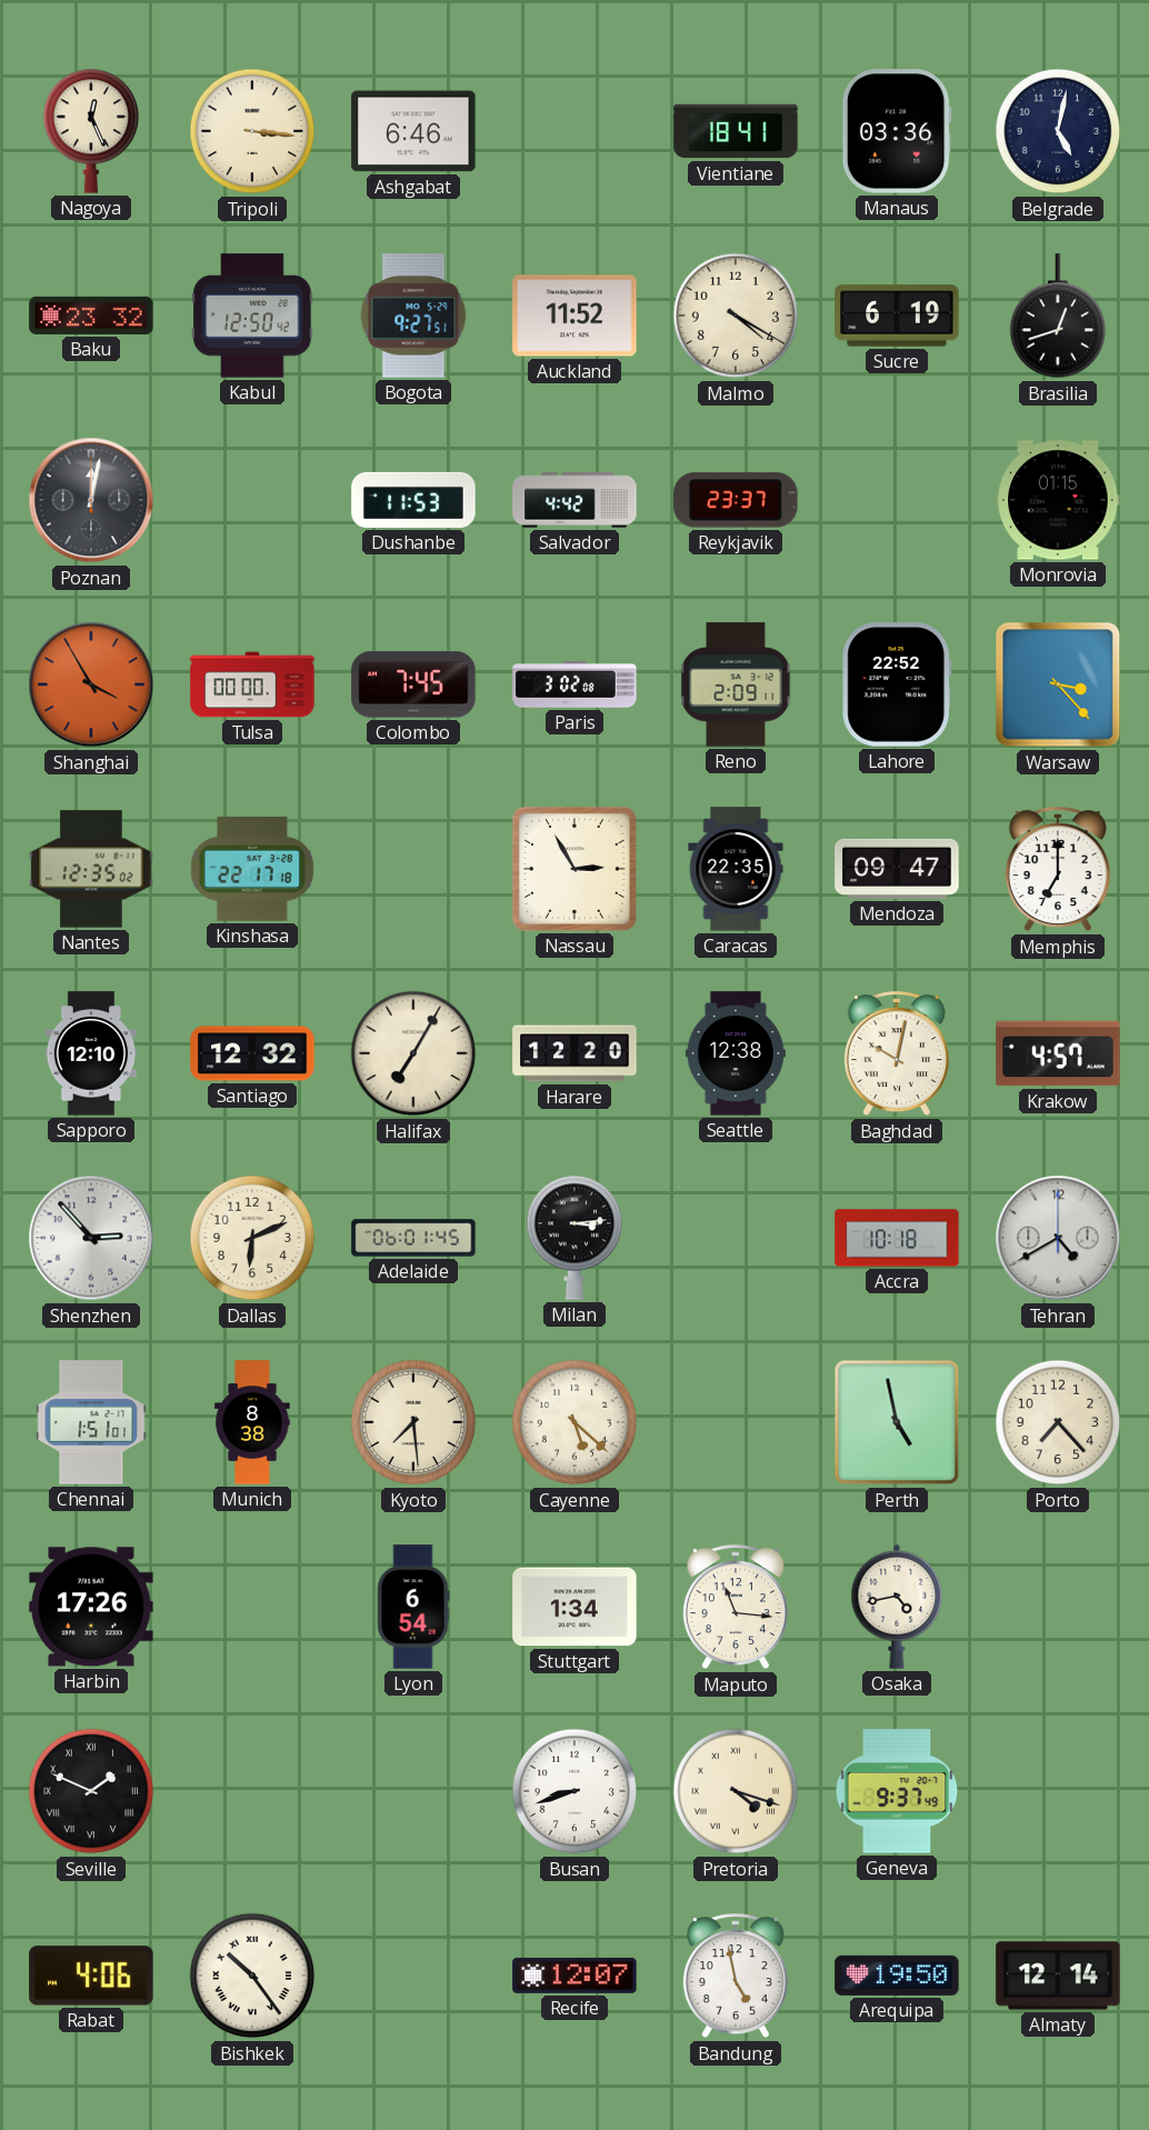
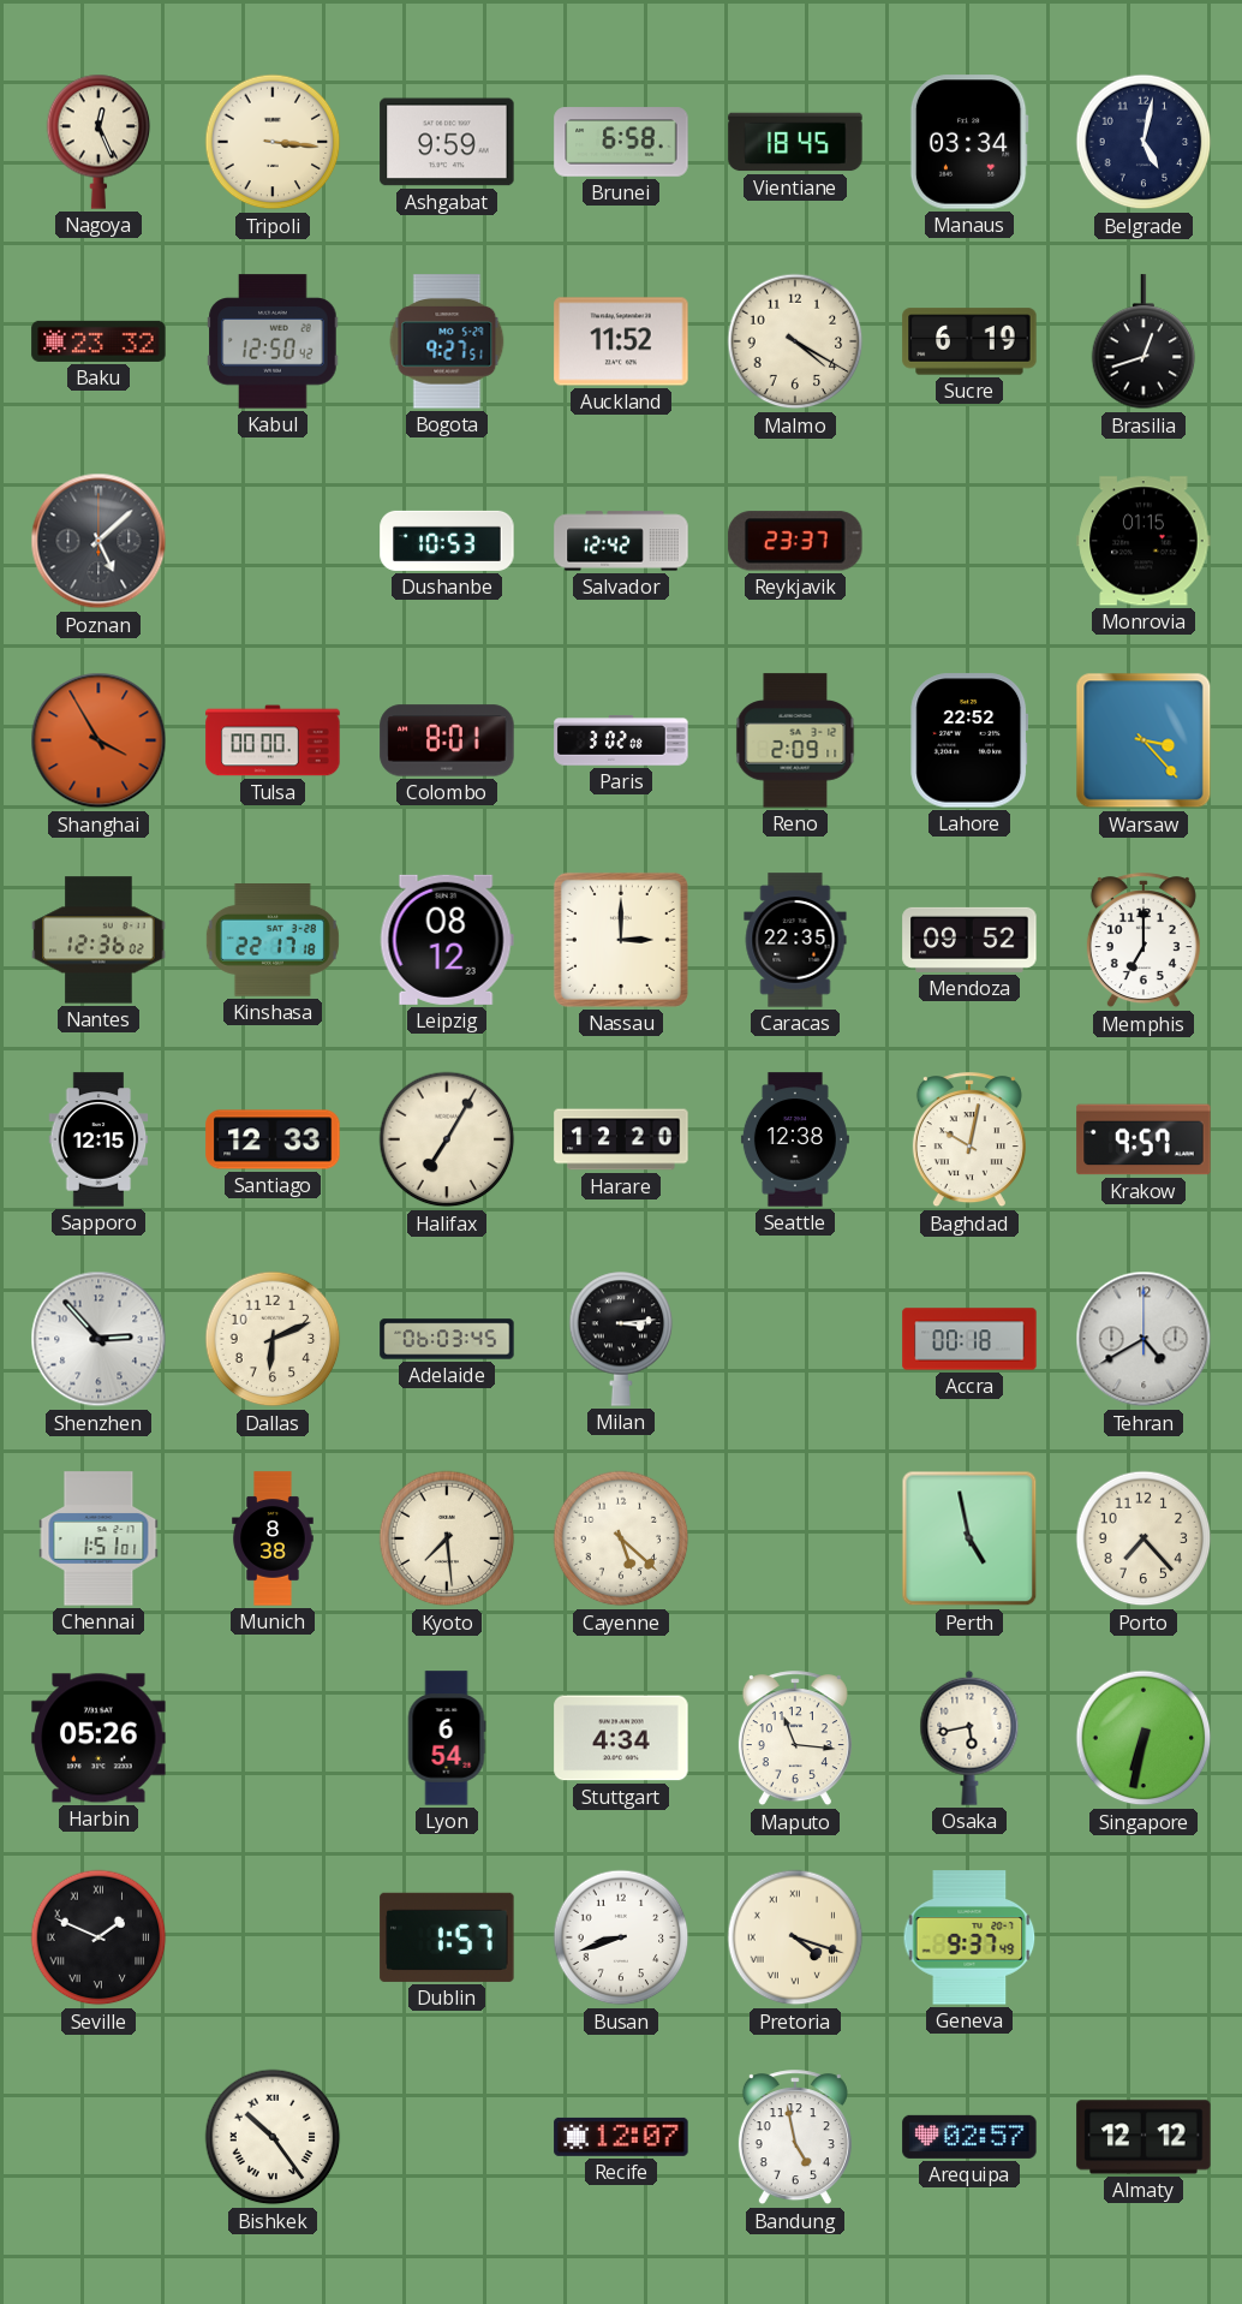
Ashgabat: 6:46 -> 9:59
Brunei: none -> 6:58
Vientiane: 18:41 -> 18:45
Manaus: 03:36 -> 03:34
Poznan: 12:02 -> 5:08
Dushanbe: 11:53 -> 10:53
Salvador: 4:42 -> 12:42
Colombo: 7:45 -> 8:01
Nantes: 12:35 -> 12:36
Leipzig: none -> 08:12
Nassau: 2:55 -> 3:00
Mendoza: 09:47 -> 09:52
Sapporo: 12:10 -> 12:15
Santiago: 12:32 -> 12:33
Krakow: 4:57 -> 9:57
Adelaide: 06:01 -> 06:03
Accra: 10:18 -> 00:18
Harbin: 17:26 -> 05:26
Stuttgart: 1:34 -> 4:34
Osaka: 4:43 -> 5:43
Singapore: none -> 6:32
Dublin: none -> 1:57
Rabat: 4:06 -> none
Arequipa: 19:50 -> 02:57
Almaty: 12:14 -> 12:12
